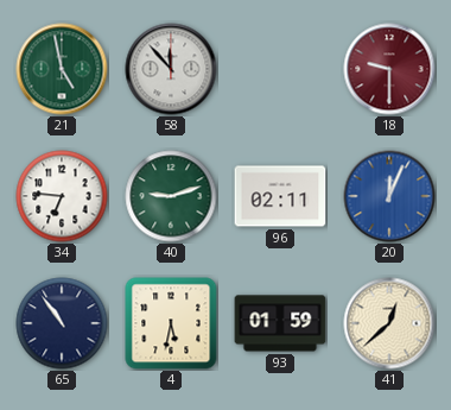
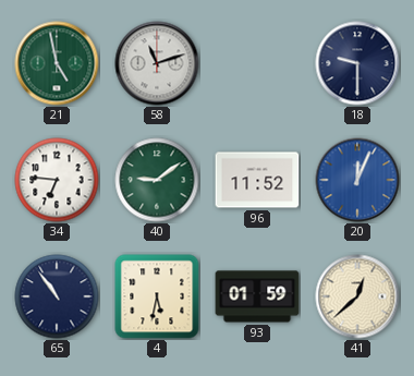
58: 11:53 -> 11:12
18 dial: burgundy -> navy
40: 9:12 -> 9:09
96: 02:11 -> 11:52
